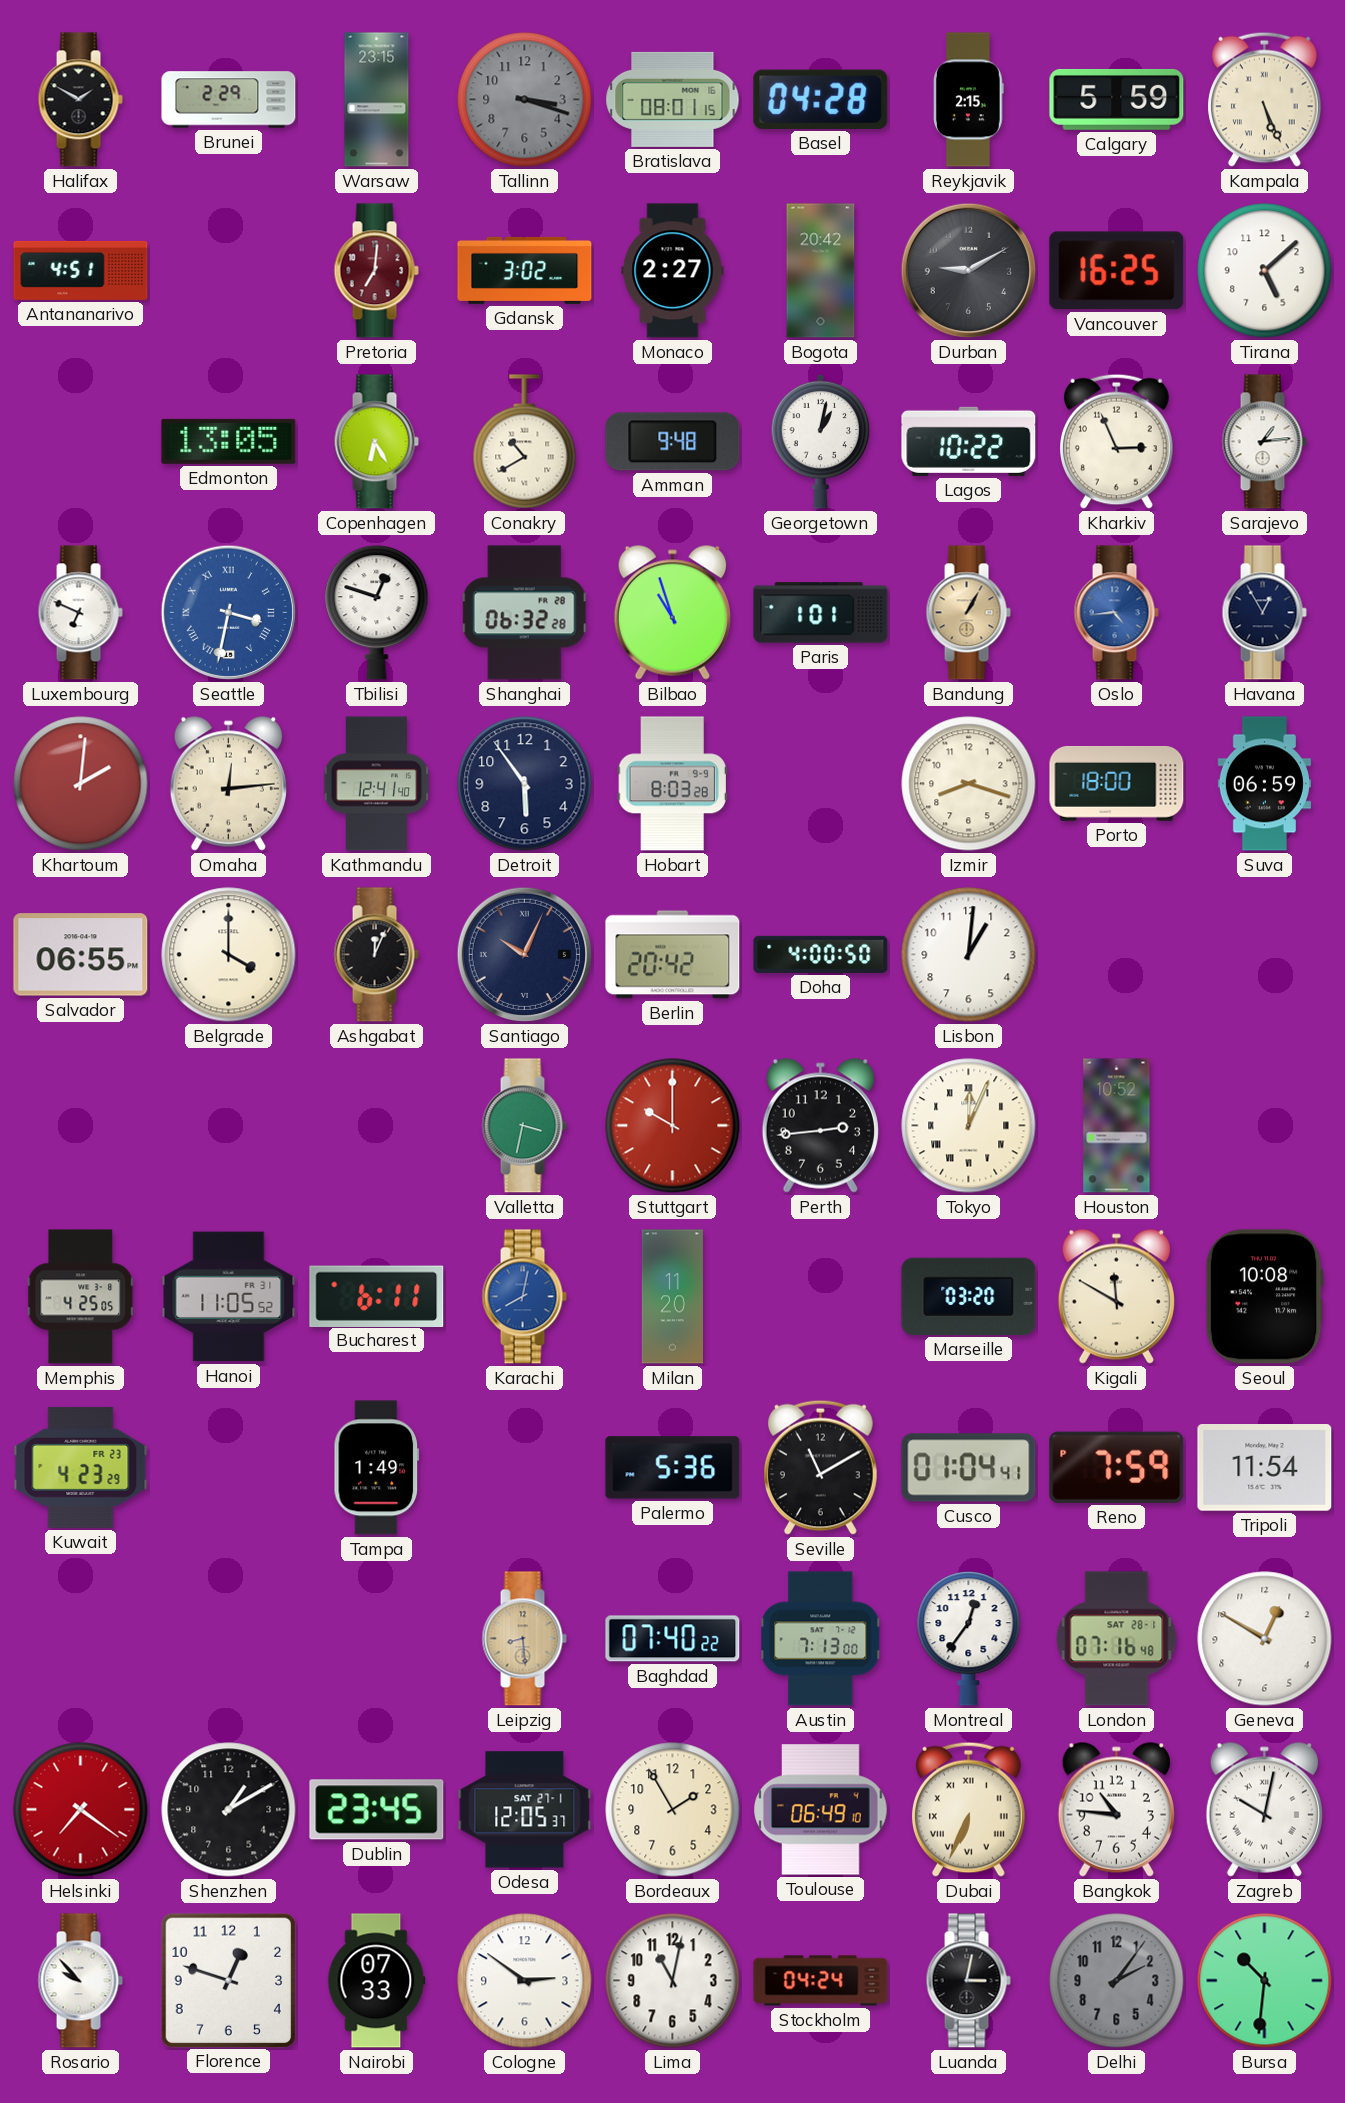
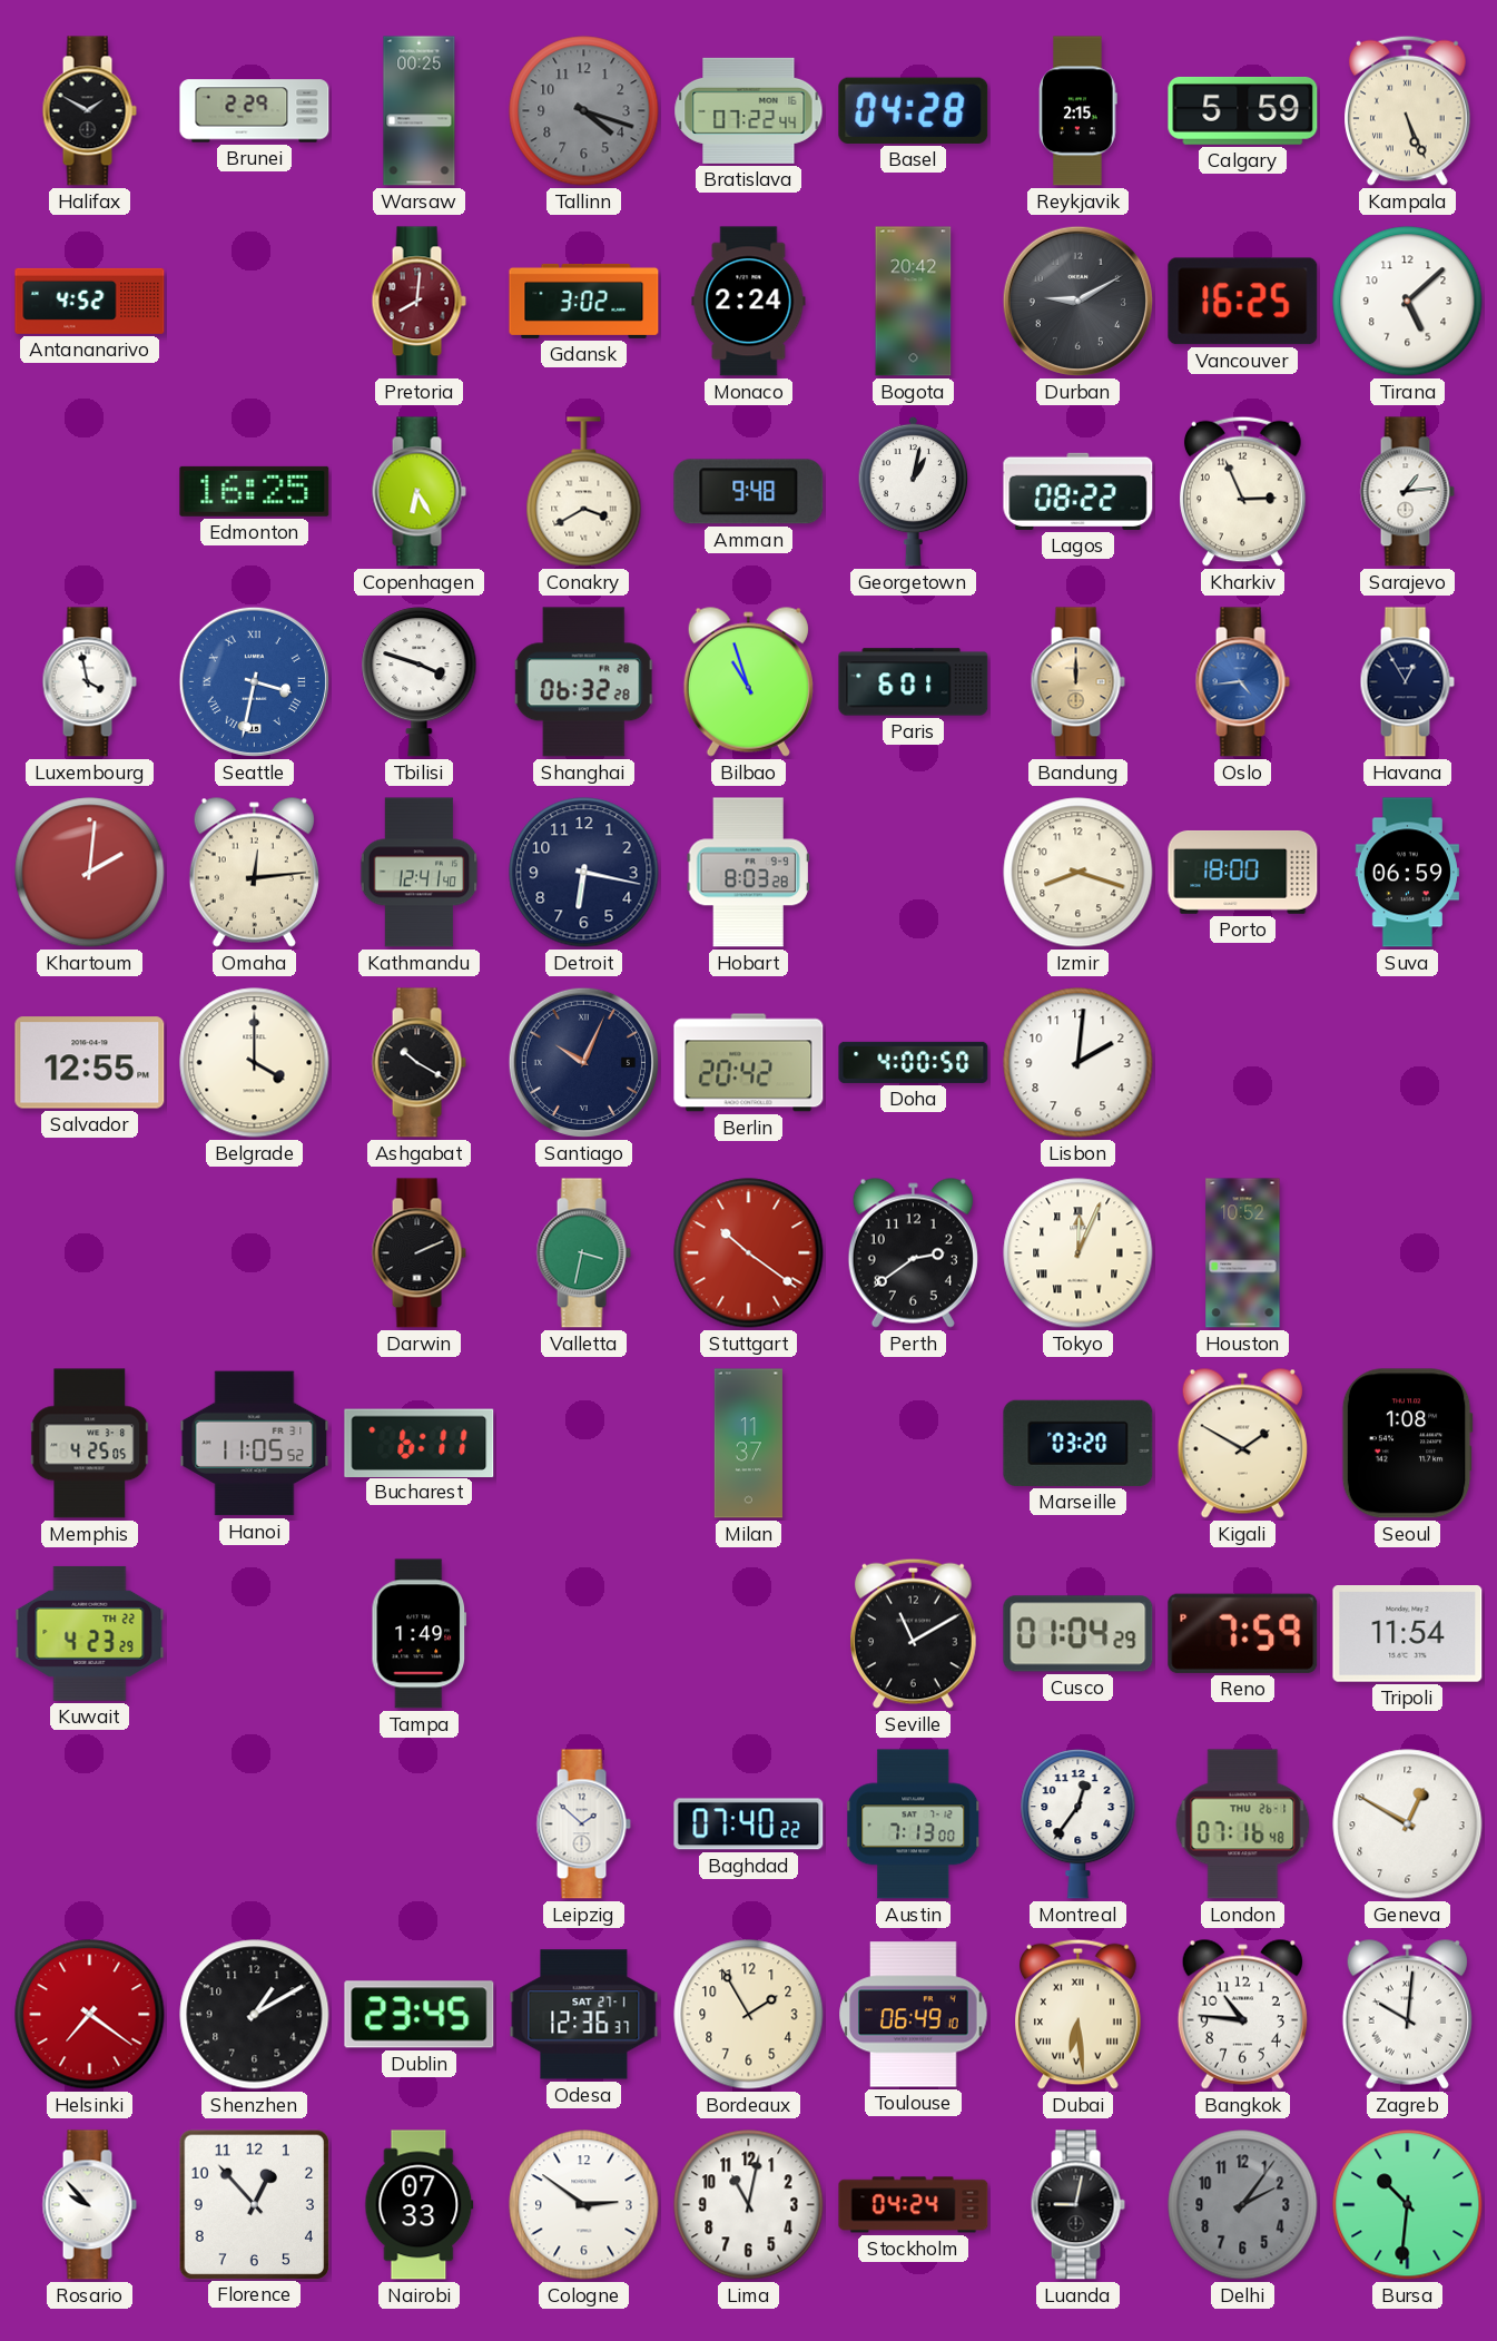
Warsaw: 23:15 -> 00:25
Tallinn: 3:18 -> 4:18
Bratislava: 08:01 -> 07:22
Antananarivo: 4:51 -> 4:52
Pretoria: 7:01 -> 8:01
Monaco: 2:27 -> 2:24
Edmonton: 13:05 -> 16:25
Conakry: 10:40 -> 3:40
Lagos: 10:22 -> 08:22
Luxembourg: 6:49 -> 3:58
Tbilisi: 12:48 -> 3:48
Paris: 1:01 -> 6:01
Bandung: 1:05 -> 12:00
Detroit: 5:54 -> 6:17
Salvador: 06:55 -> 12:55
Ashgabat: 12:04 -> 10:20
Lisbon: 1:01 -> 2:01
Darwin: none -> 2:11
Stuttgart: 10:00 -> 10:21
Perth: 2:44 -> 2:39
Karachi: 8:02 -> none
Milan: 11:20 -> 11:37
Kigali: 11:50 -> 1:50
Seoul: 10:08 -> 1:08
Kuwait date: FR 23 -> TH 22
Palermo: 5:36 -> none
Cusco: 01:04:41 -> 01:04:29
Leipzig: 8:29 -> 1:52
Leipzig dial: champagne -> white
London date: SAT 28-1 -> THU 26-1
Odesa: 12:05 -> 12:36
Dubai: 6:34 -> 6:29
Zagreb: 10:02 -> 10:01
Florence: 12:48 -> 12:53
Luanda: 3:02 -> 9:02
